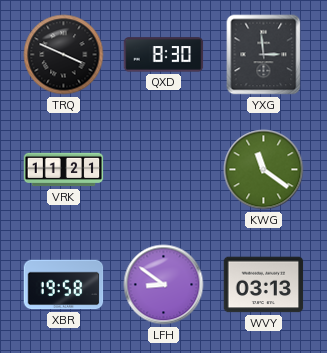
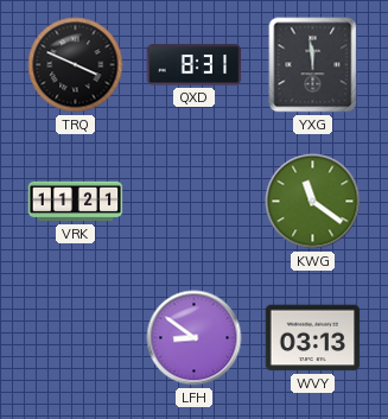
QXD: 8:30 -> 8:31
YXG: 2:59 -> 11:59
XBR: 19:58 -> none
